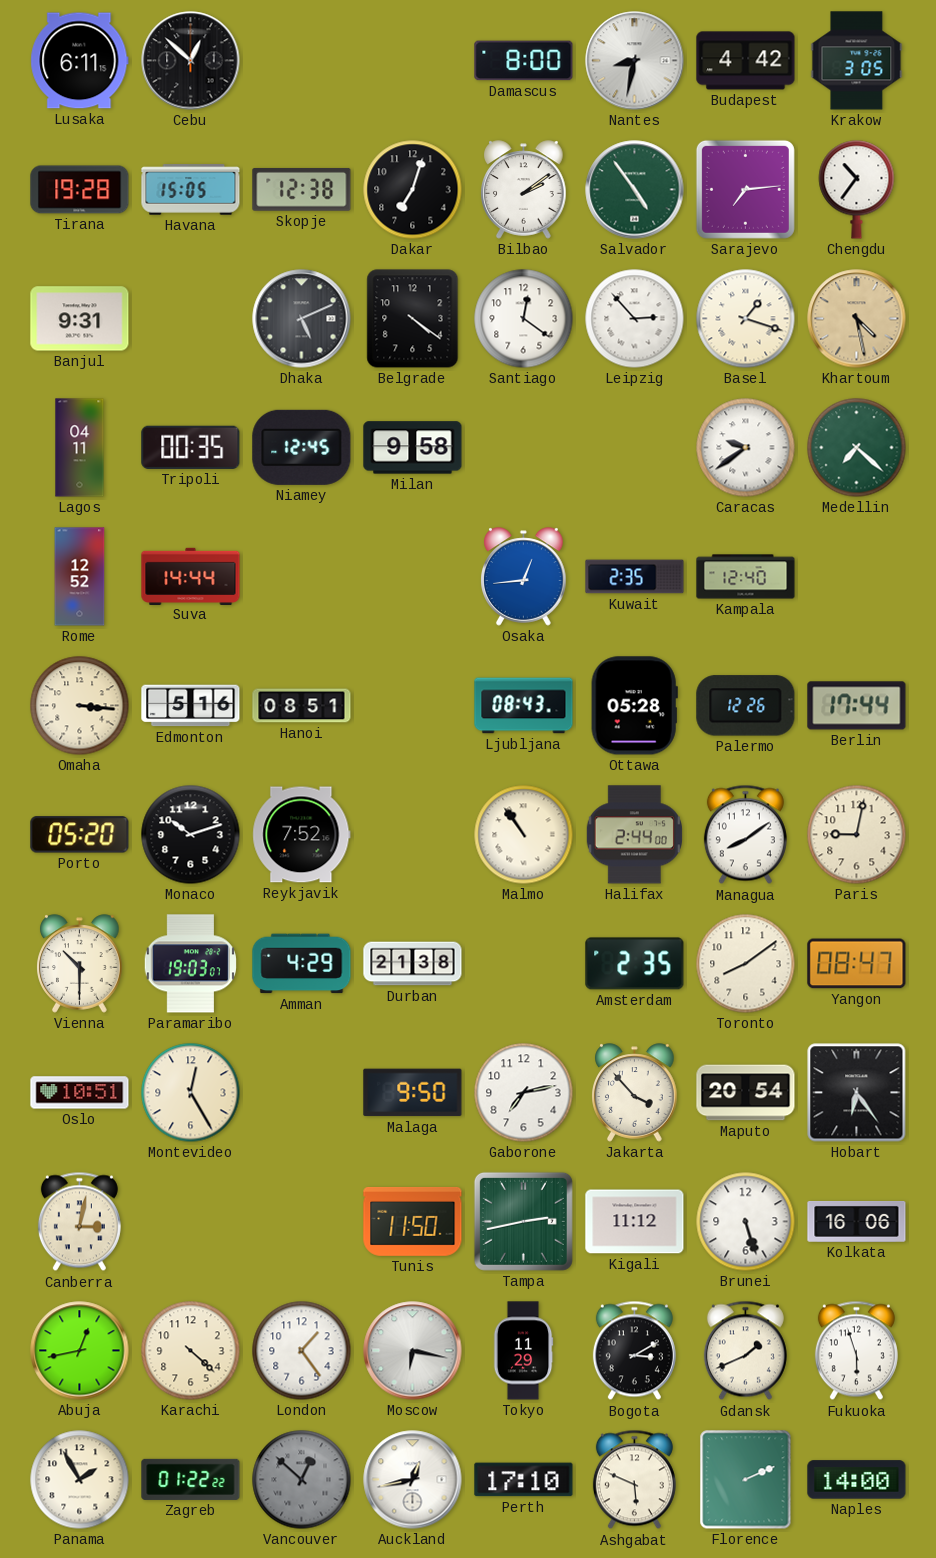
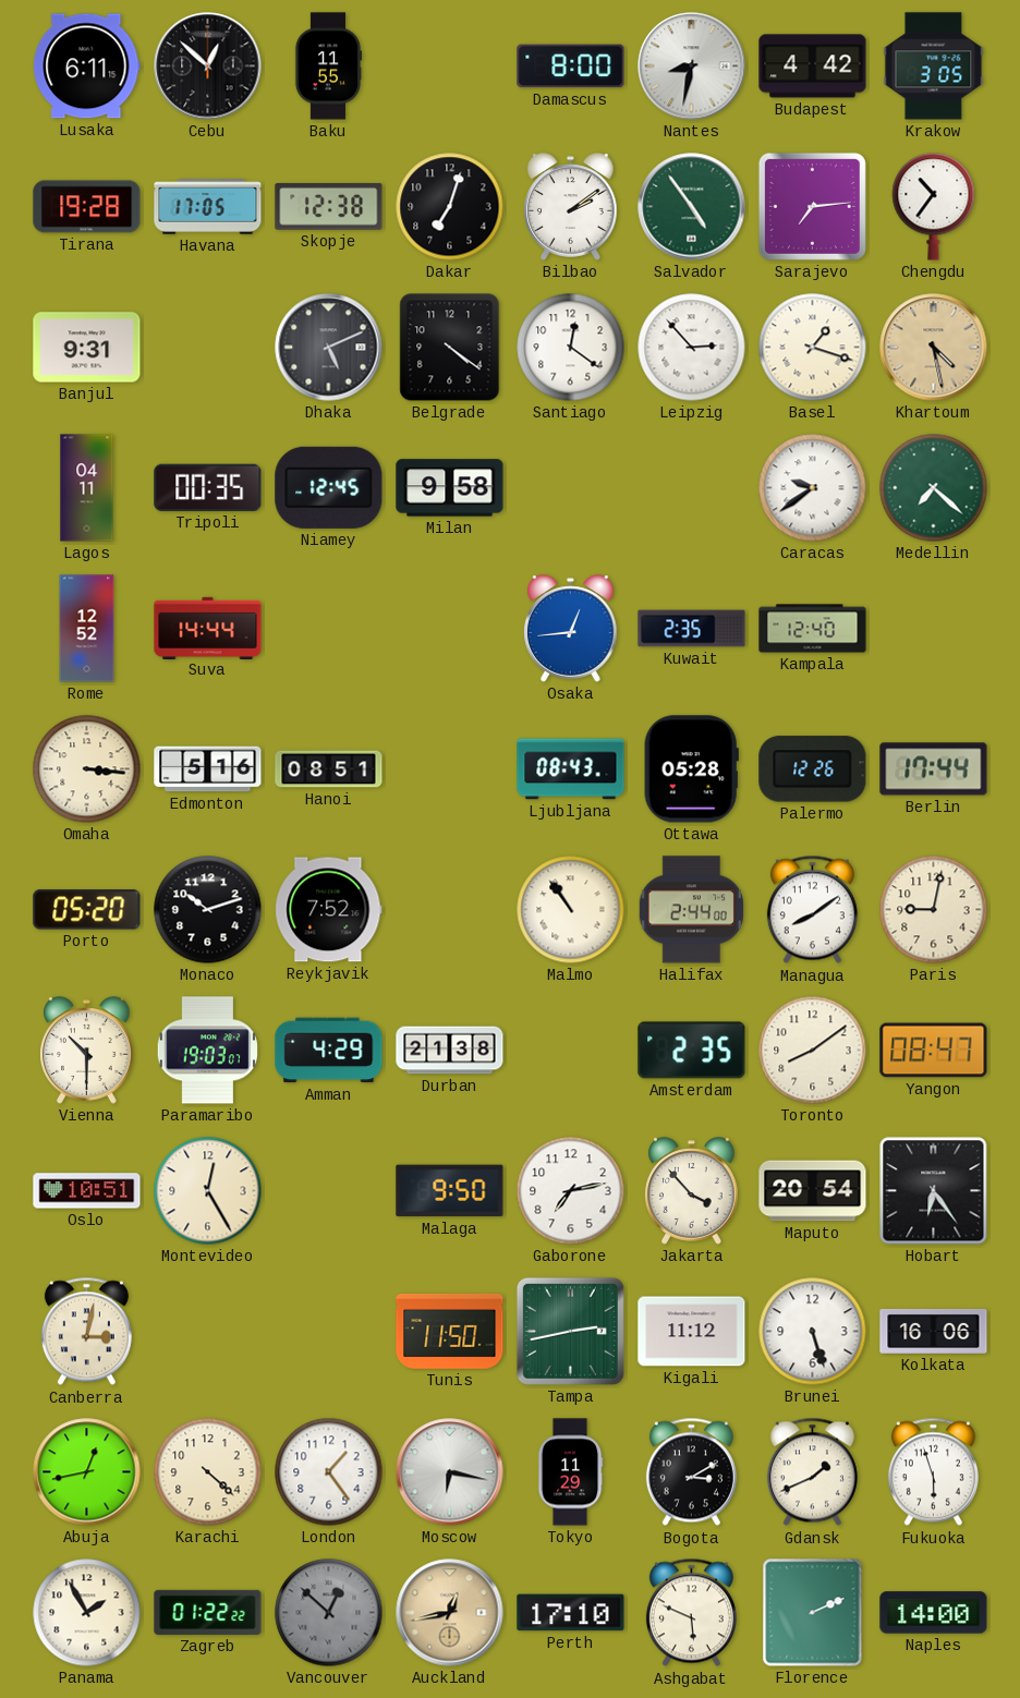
Baku: none -> 11:55
Havana: 15:05 -> 17:05
Auckland dial: white -> champagne
